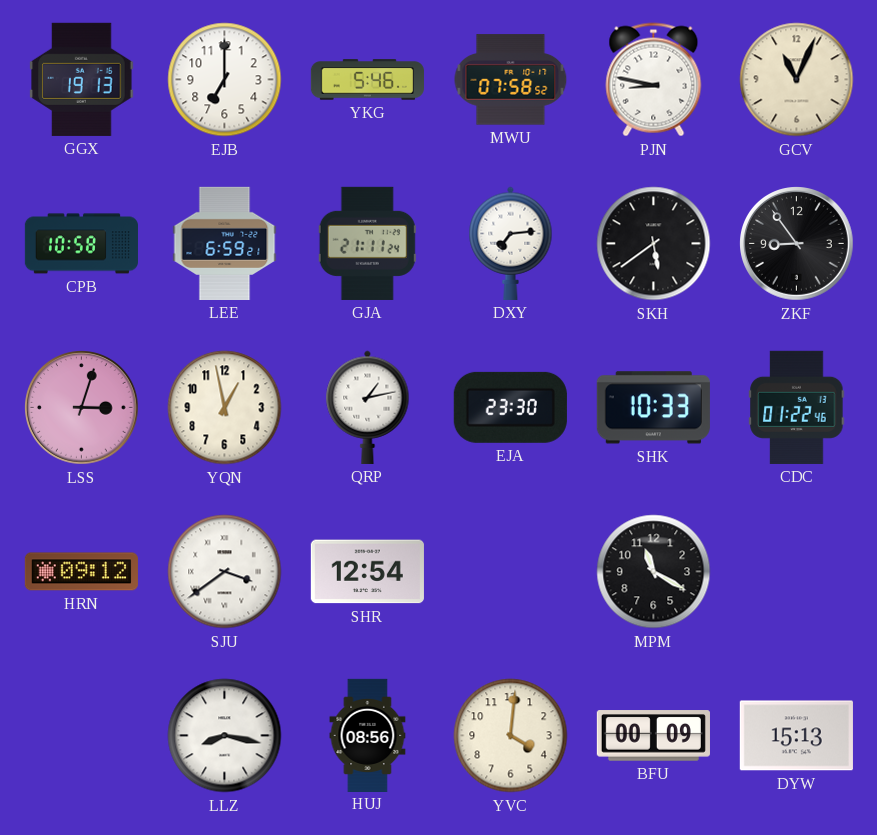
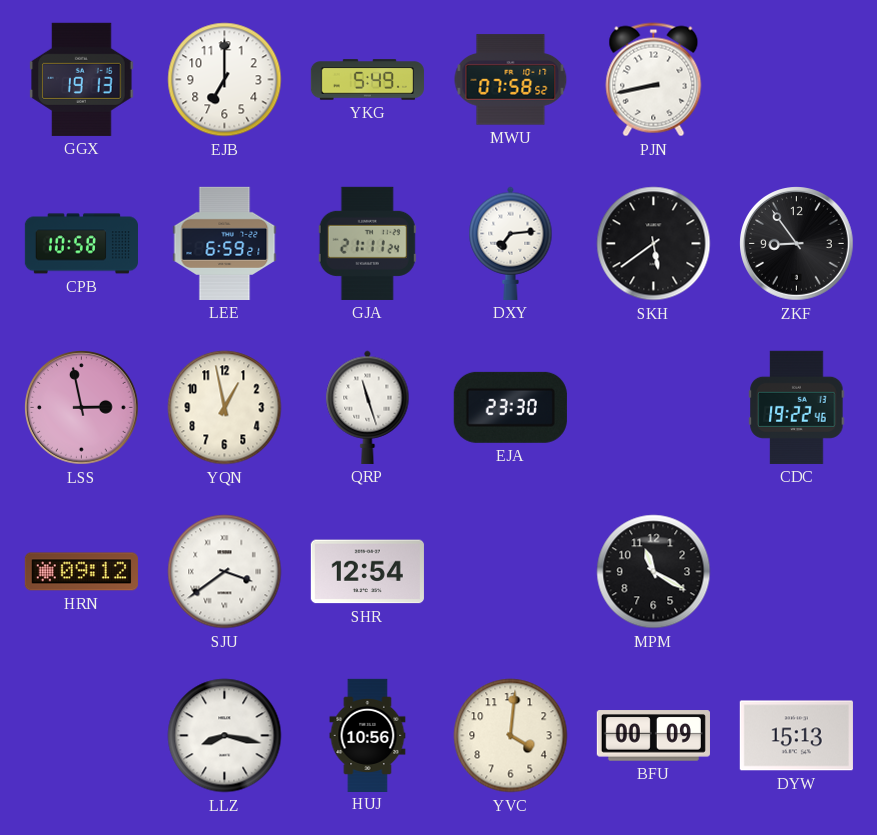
YKG: 5:46 -> 5:49
PJN: 8:47 -> 8:43
GCV: 11:04 -> none
LSS: 3:03 -> 2:58
QRP: 1:13 -> 11:27
SHK: 10:33 -> none
CDC: 01:22 -> 19:22
HUJ: 08:56 -> 10:56
